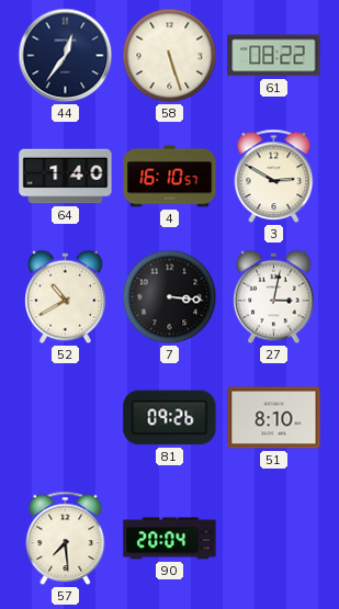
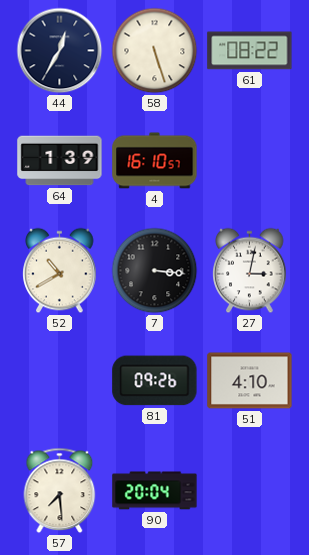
44: 12:36 -> 12:35
64: 1:40 -> 1:39
3: 2:50 -> none
51: 8:10 -> 4:10
